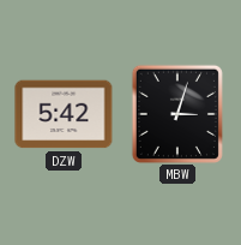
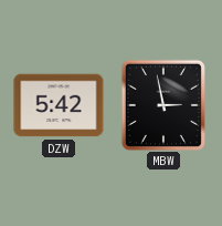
MBW: 3:03 -> 2:58
